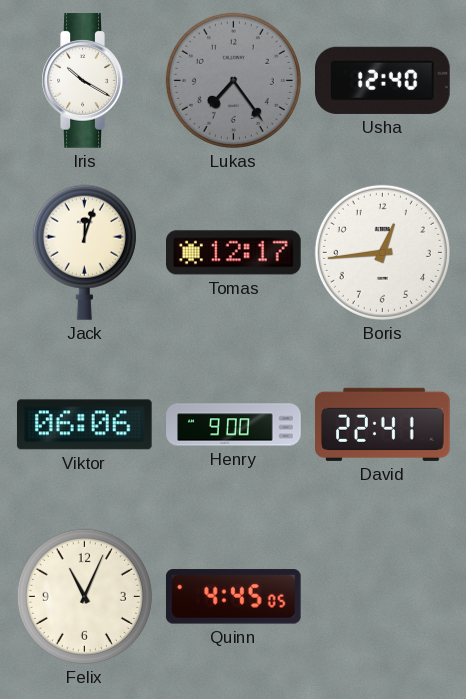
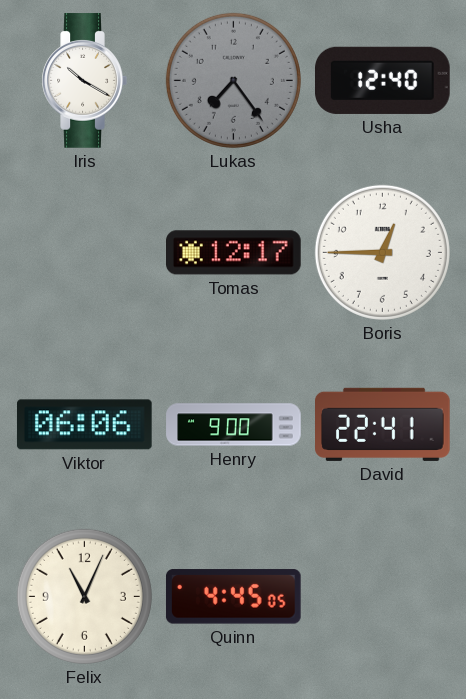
Jack: 12:03 -> none
Boris: 12:44 -> 12:45
